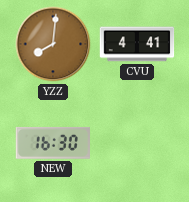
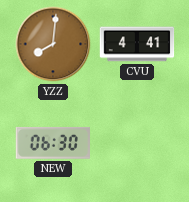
NEW: 16:30 -> 06:30
